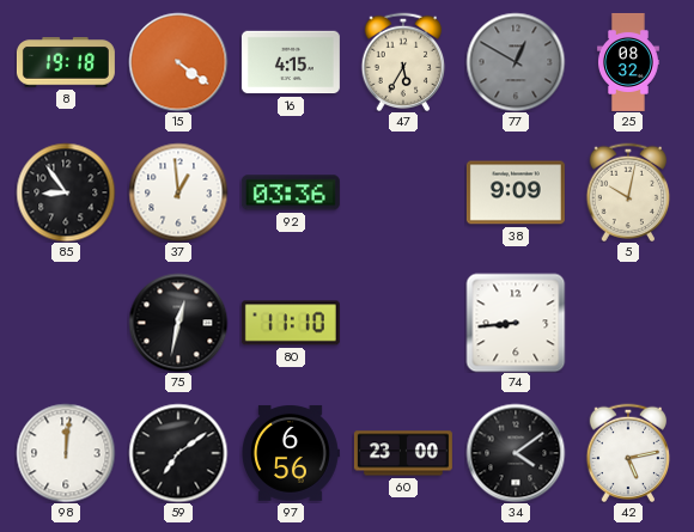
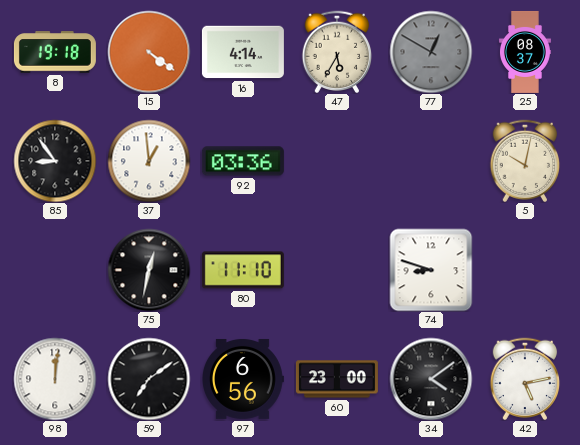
16: 4:15 -> 4:14
25: 08:32 -> 08:37
38: 9:09 -> none
74: 8:44 -> 8:48
